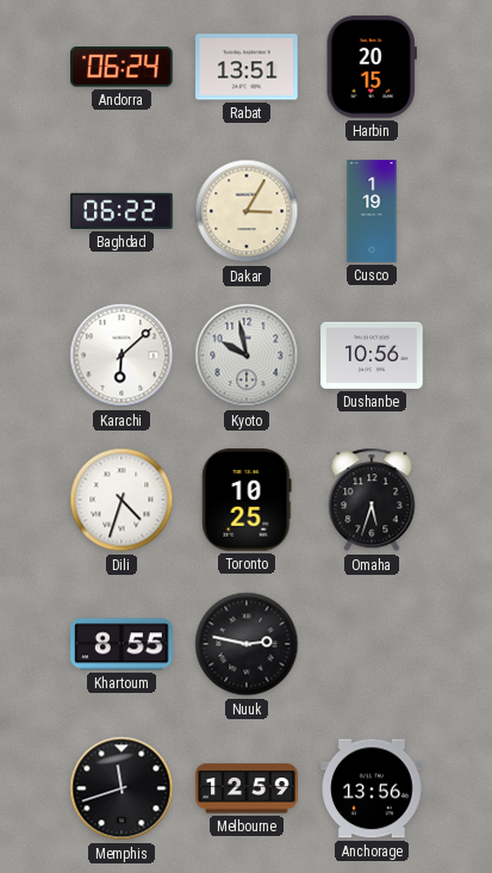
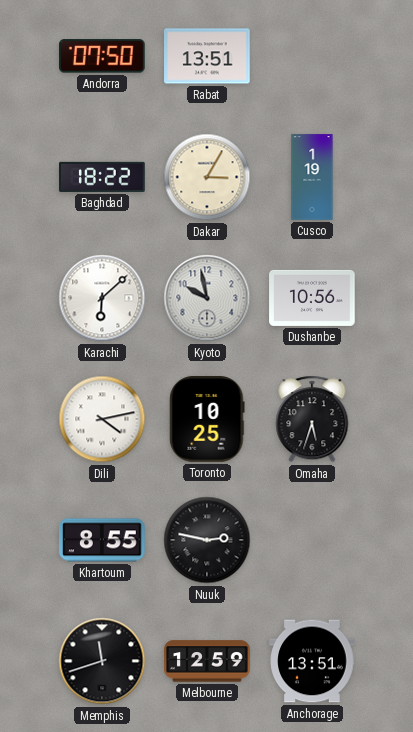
Andorra: 06:24 -> 07:50
Harbin: 20:15 -> none
Baghdad: 06:22 -> 18:22
Dili: 4:33 -> 4:13
Anchorage: 13:56 -> 13:51
